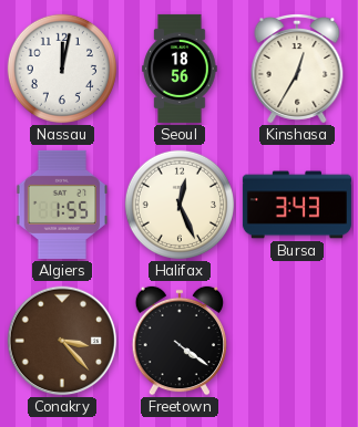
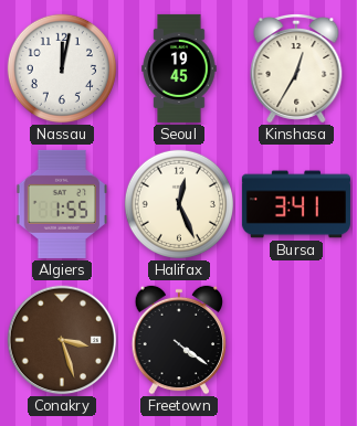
Seoul: 18:56 -> 19:45
Bursa: 3:43 -> 3:41
Conakry: 3:23 -> 3:27
